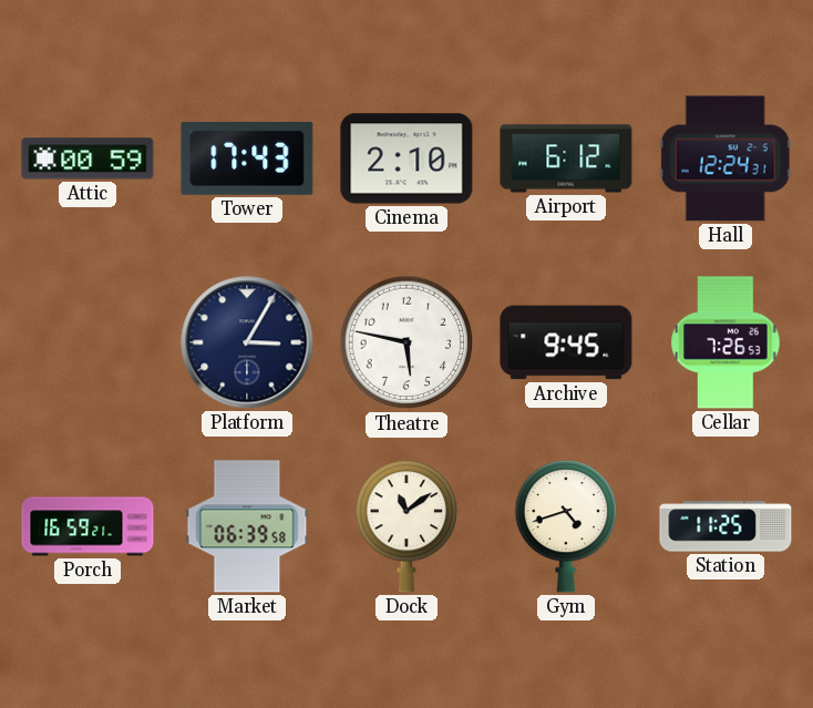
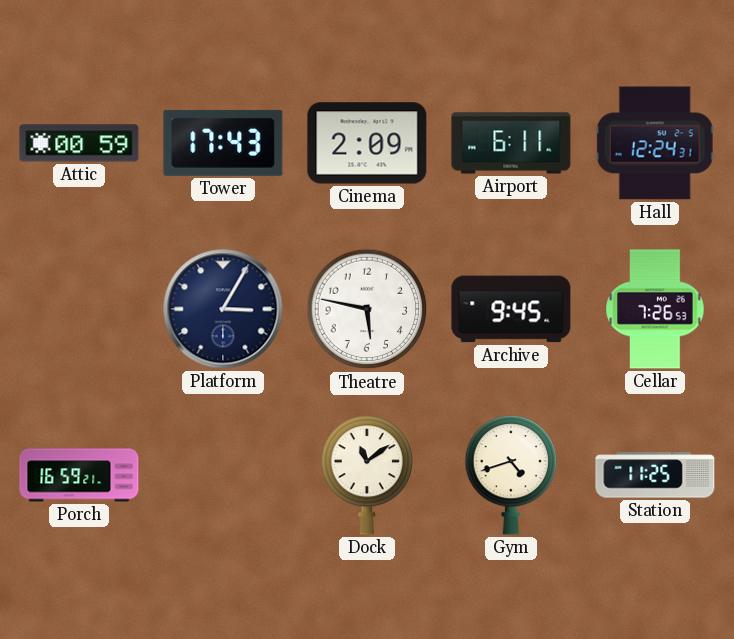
Cinema: 2:10 -> 2:09
Airport: 6:12 -> 6:11
Market: 06:39 -> none
